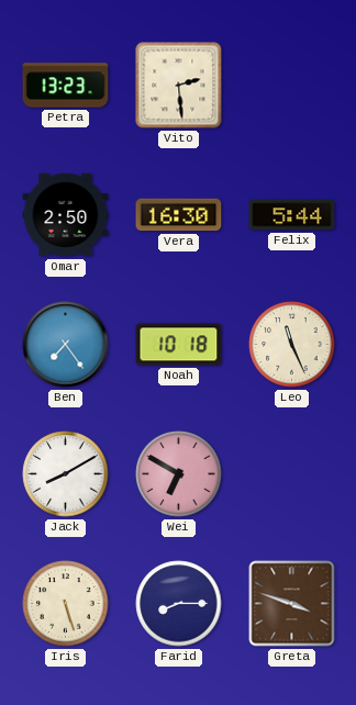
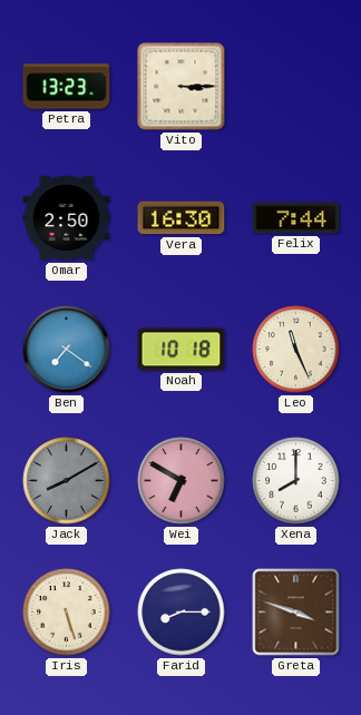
Vito: 2:29 -> 3:15
Felix: 5:44 -> 7:44
Ben: 7:24 -> 7:21
Jack dial: white -> grey
Xena: none -> 8:00
